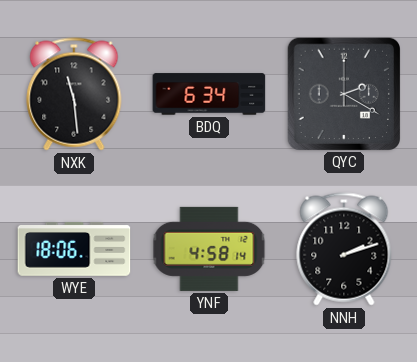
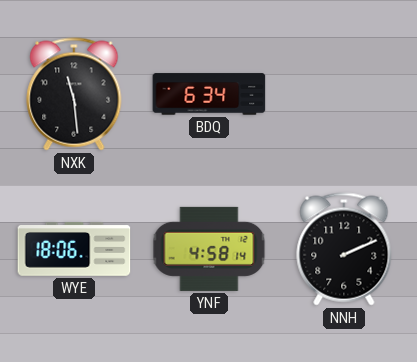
QYC: 2:20 -> none
NNH: 2:12 -> 2:11
